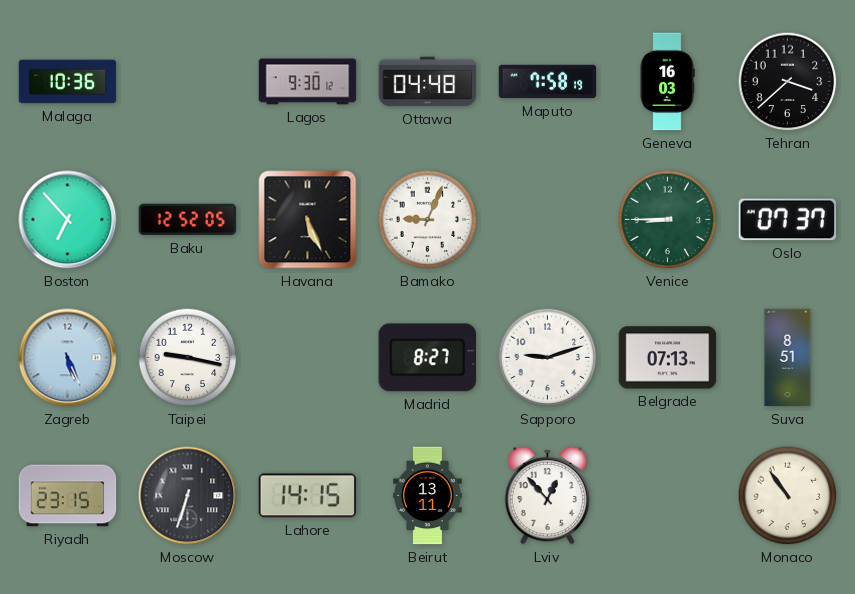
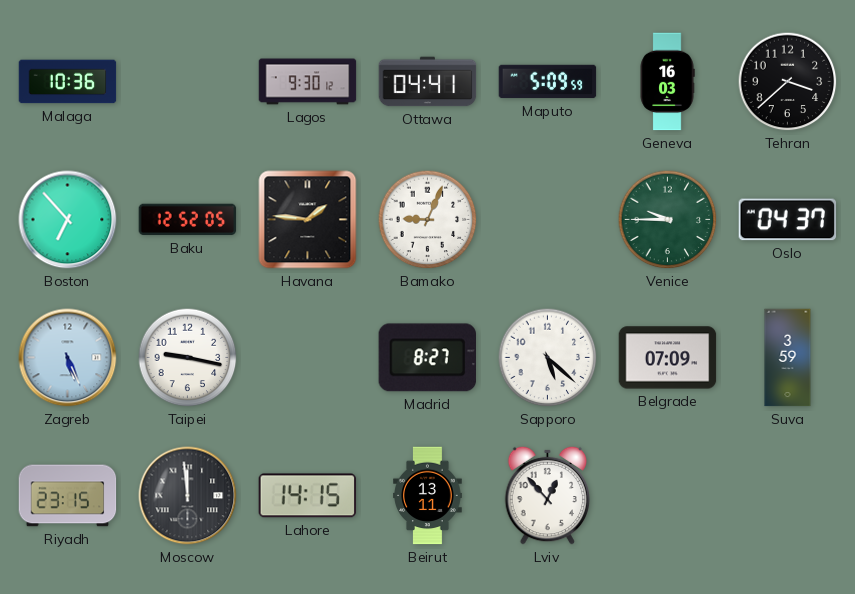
Ottawa: 04:48 -> 04:41
Maputo: 7:58 -> 5:09
Havana: 5:26 -> 1:46
Venice: 8:45 -> 9:45
Oslo: 07:37 -> 04:37
Sapporo: 9:12 -> 5:22
Belgrade: 07:13 -> 07:09
Suva: 8:51 -> 3:59
Moscow: 6:33 -> 11:59
Monaco: 10:54 -> none
